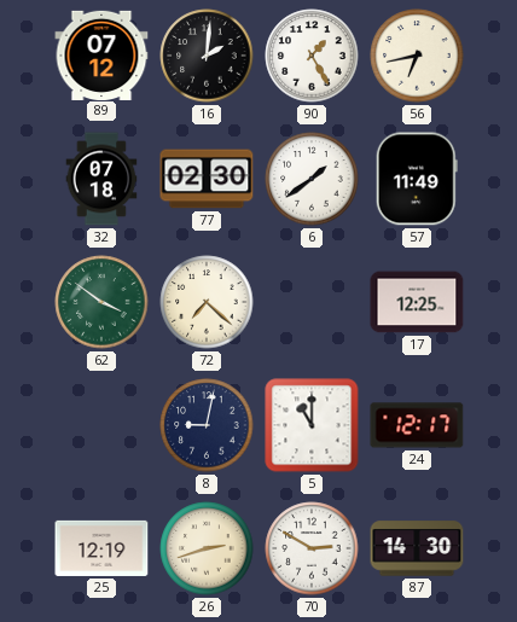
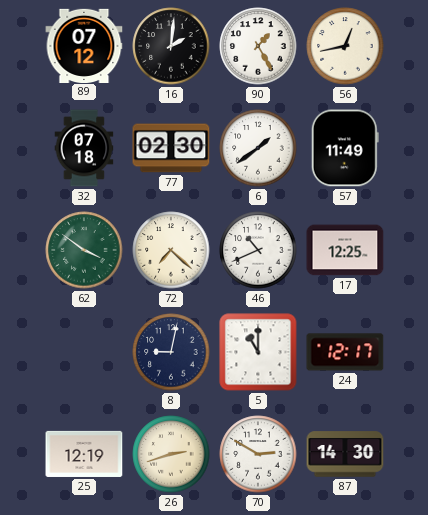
56: 6:43 -> 12:43
46: none -> 10:41
